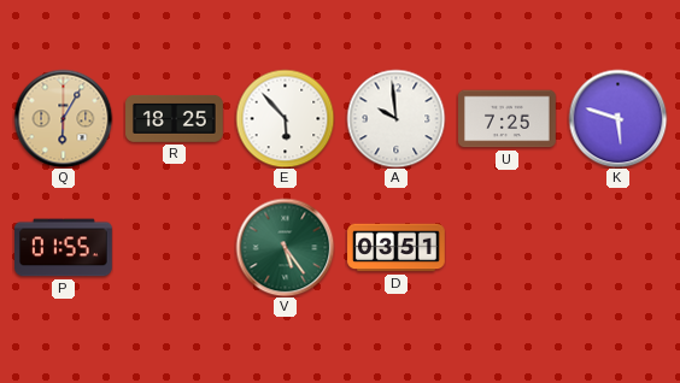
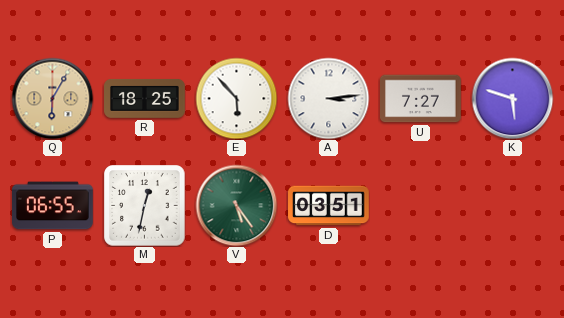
A: 9:59 -> 3:14
U: 7:25 -> 7:27
P: 01:55 -> 06:55
M: none -> 12:32
